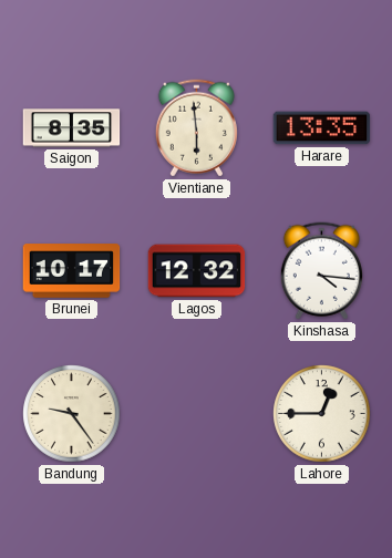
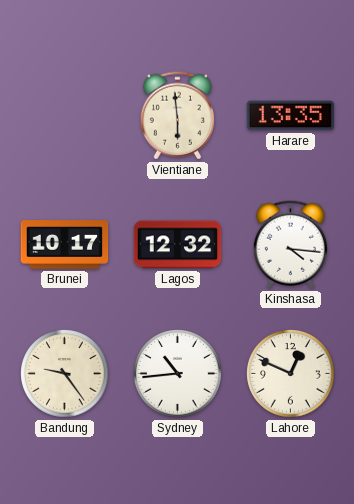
Saigon: 8:35 -> none
Sydney: none -> 10:44
Lahore: 12:45 -> 12:49
